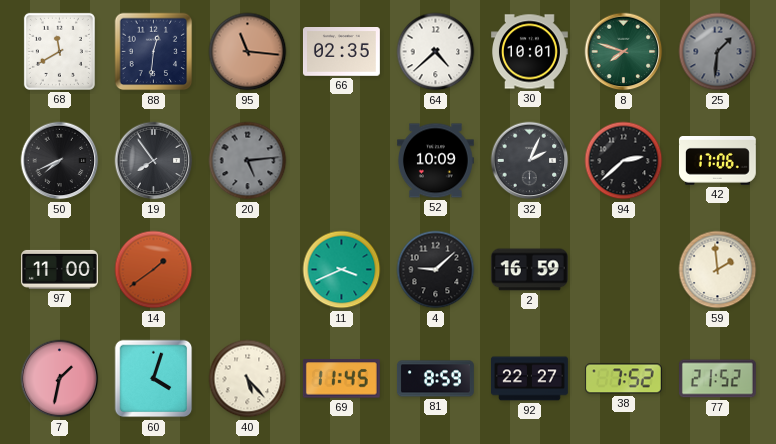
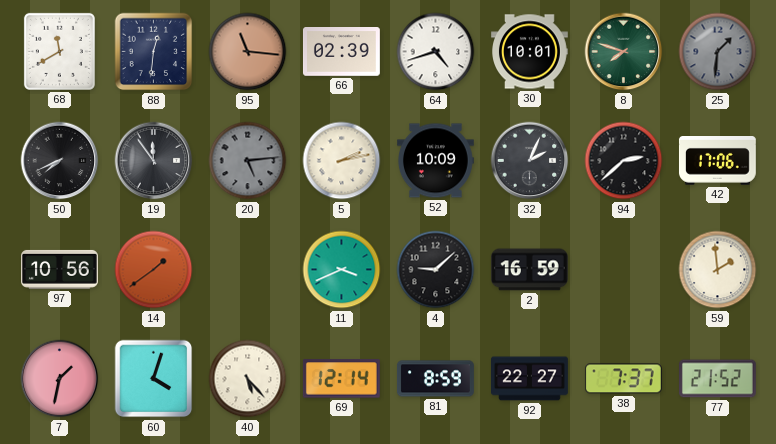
66: 02:35 -> 02:39
64: 4:38 -> 4:42
19: 7:54 -> 11:54
5: none -> 2:13
97: 11:00 -> 10:56
69: 11:45 -> 12:14
38: 7:52 -> 7:37
